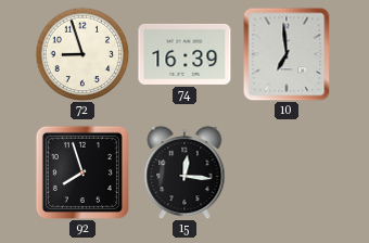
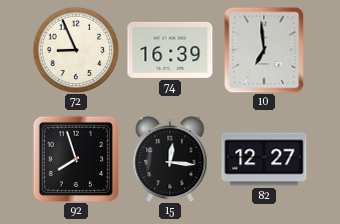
72: 8:57 -> 8:56
82: none -> 12:27
